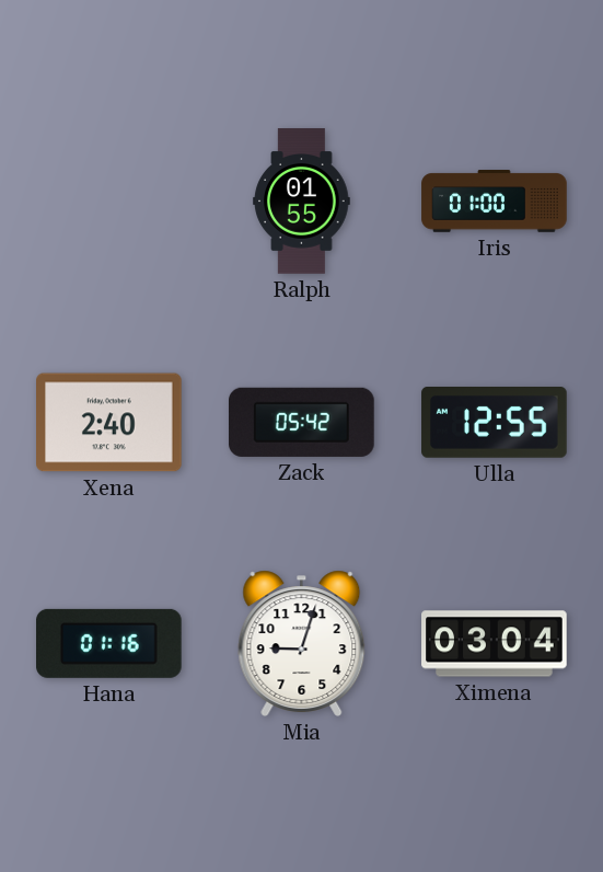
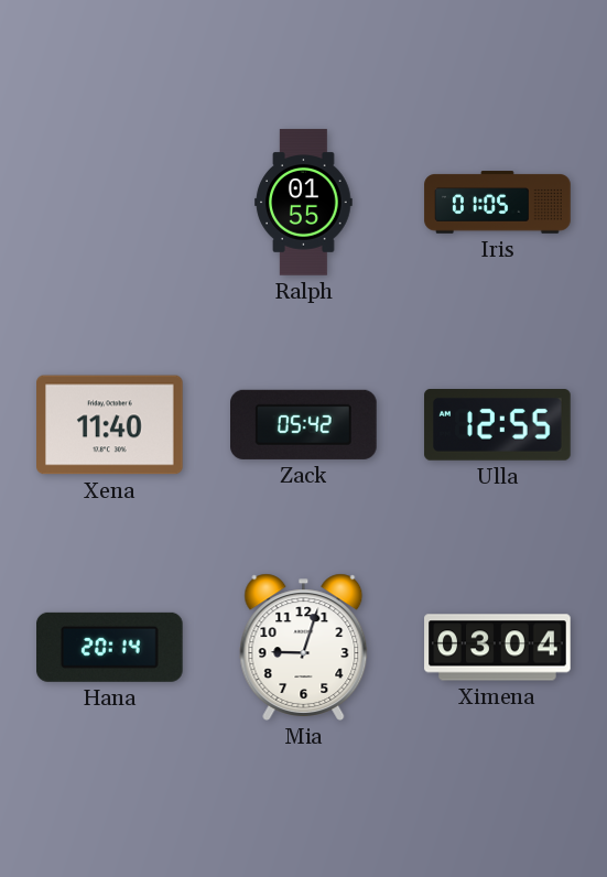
Iris: 01:00 -> 01:05
Xena: 2:40 -> 11:40
Hana: 01:16 -> 20:14
